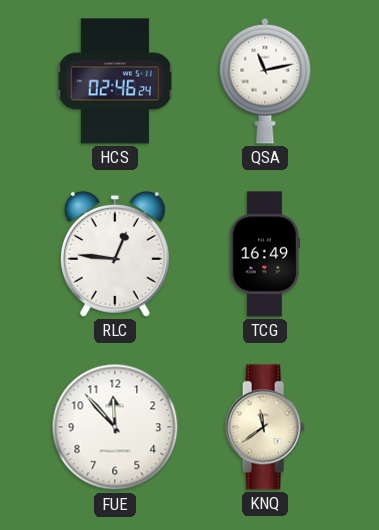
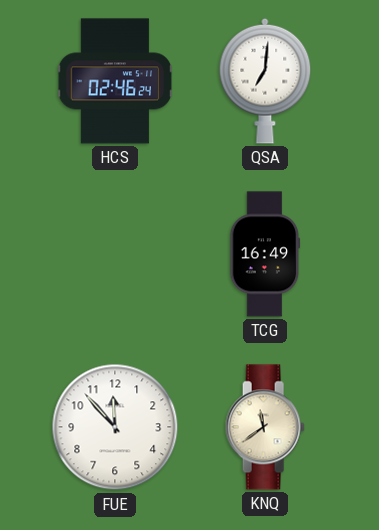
QSA: 11:13 -> 7:01
RLC: 12:46 -> none
